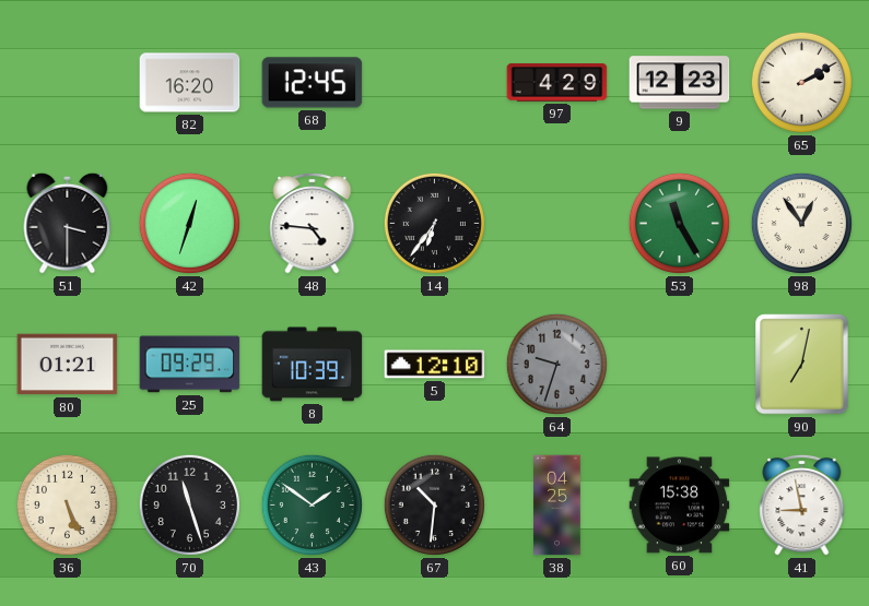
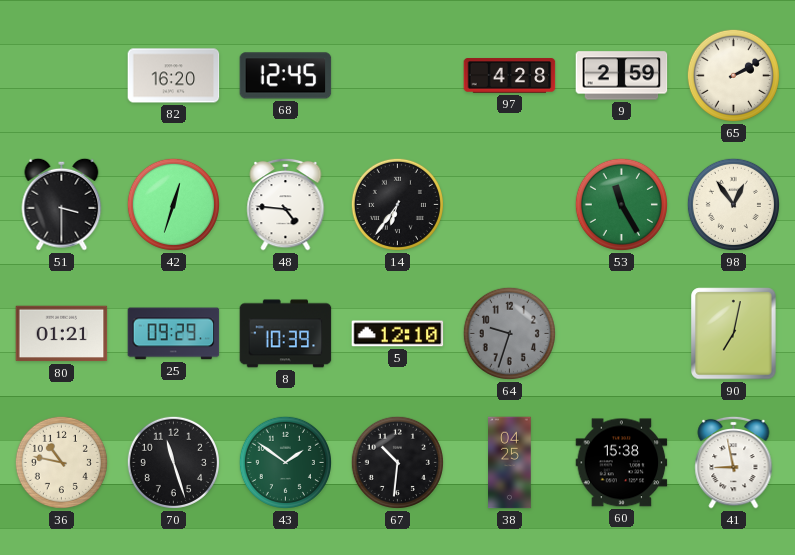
97: 4:29 -> 4:28
9: 12:23 -> 2:59
36: 5:26 -> 10:47
